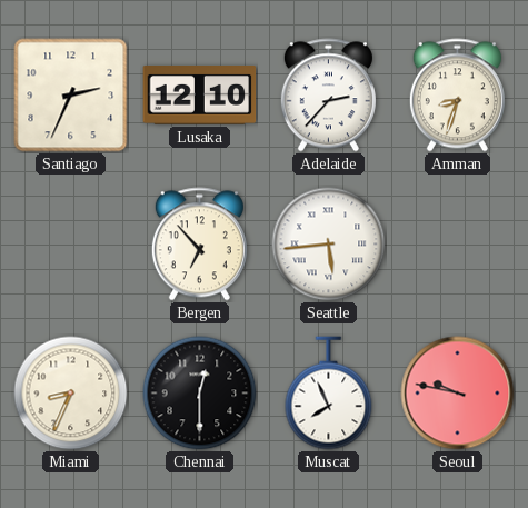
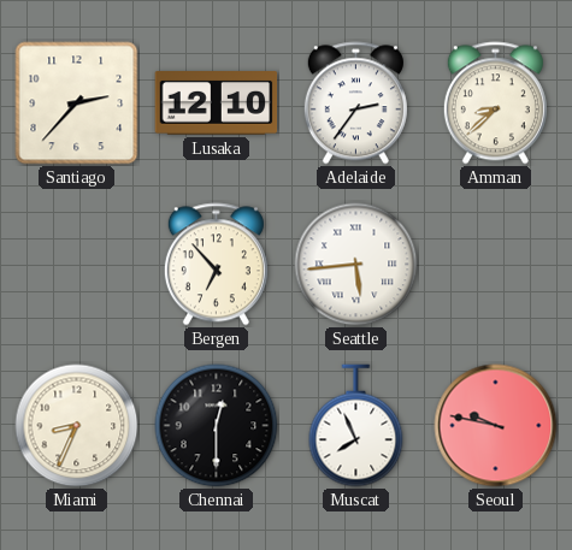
Santiago: 2:34 -> 2:37
Adelaide: 2:37 -> 2:36
Amman: 8:33 -> 8:38
